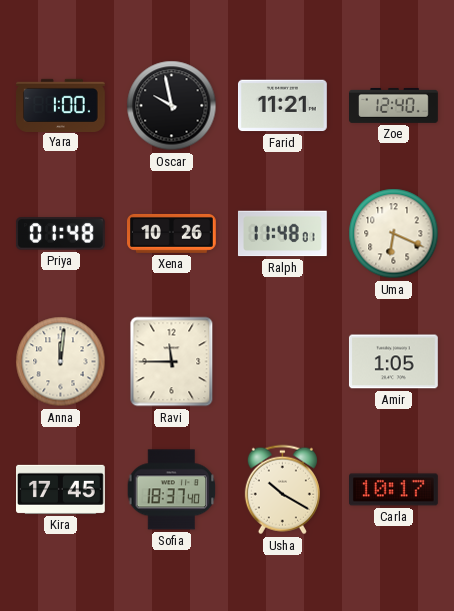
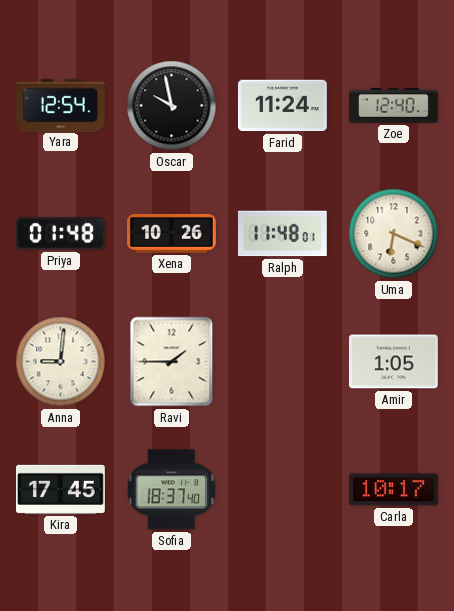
Yara: 1:00 -> 12:54
Farid: 11:21 -> 11:24
Anna: 12:01 -> 9:01
Ravi: 11:45 -> 1:45
Usha: 10:20 -> none
